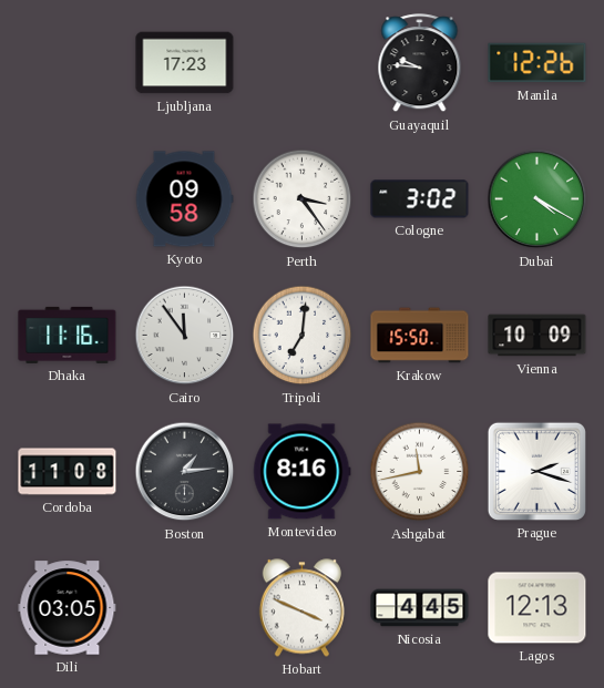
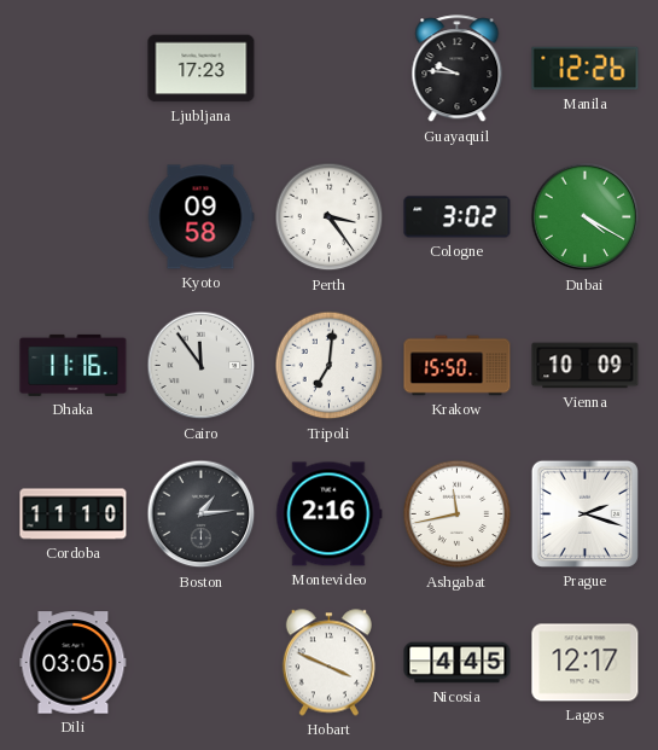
Cordoba: 11:08 -> 11:10
Montevideo: 8:16 -> 2:16
Lagos: 12:13 -> 12:17
